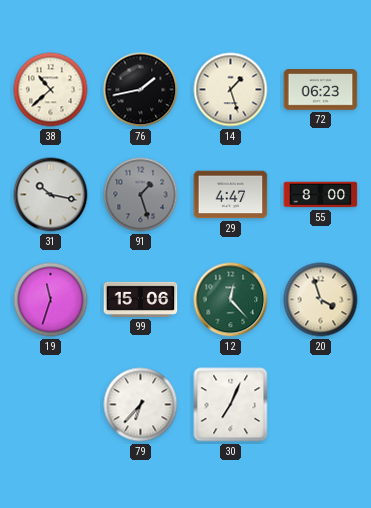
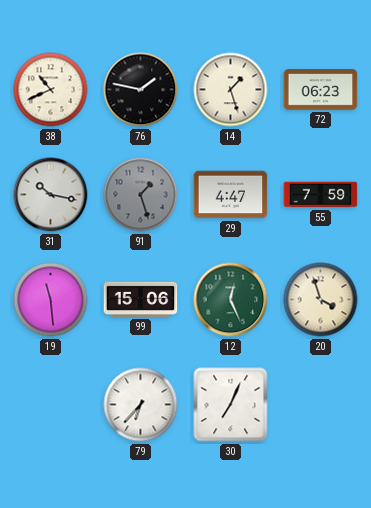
38: 10:38 -> 10:41
76: 1:43 -> 1:47
55: 8:00 -> 7:59
19: 11:33 -> 11:29
12: 12:23 -> 12:26
